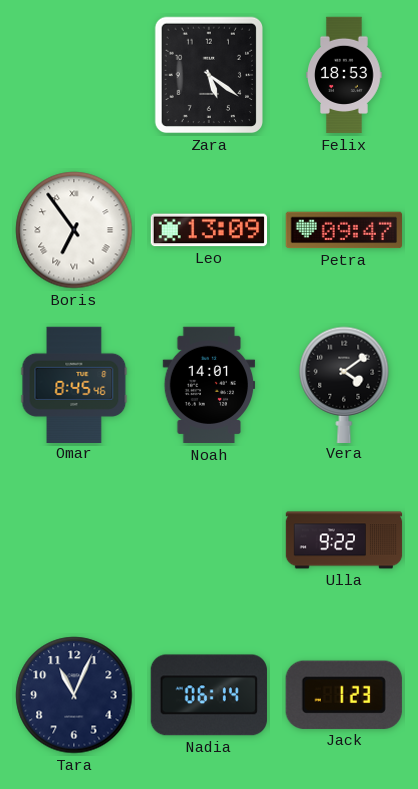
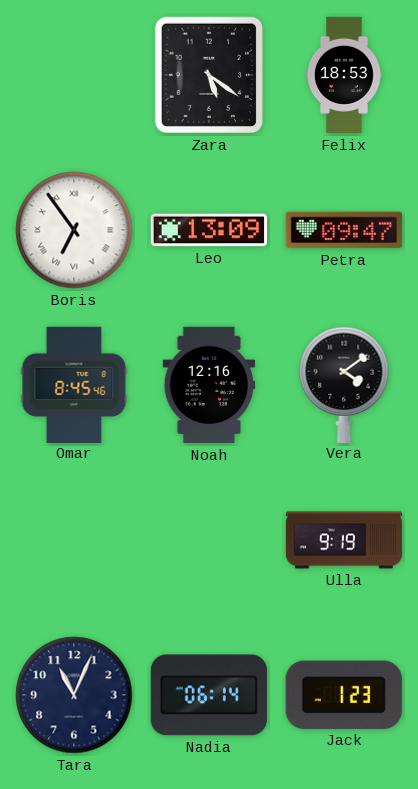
Noah: 14:01 -> 12:16
Ulla: 9:22 -> 9:19
